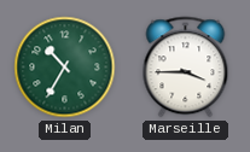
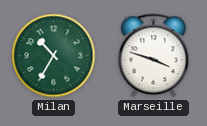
Marseille: 3:45 -> 3:48
